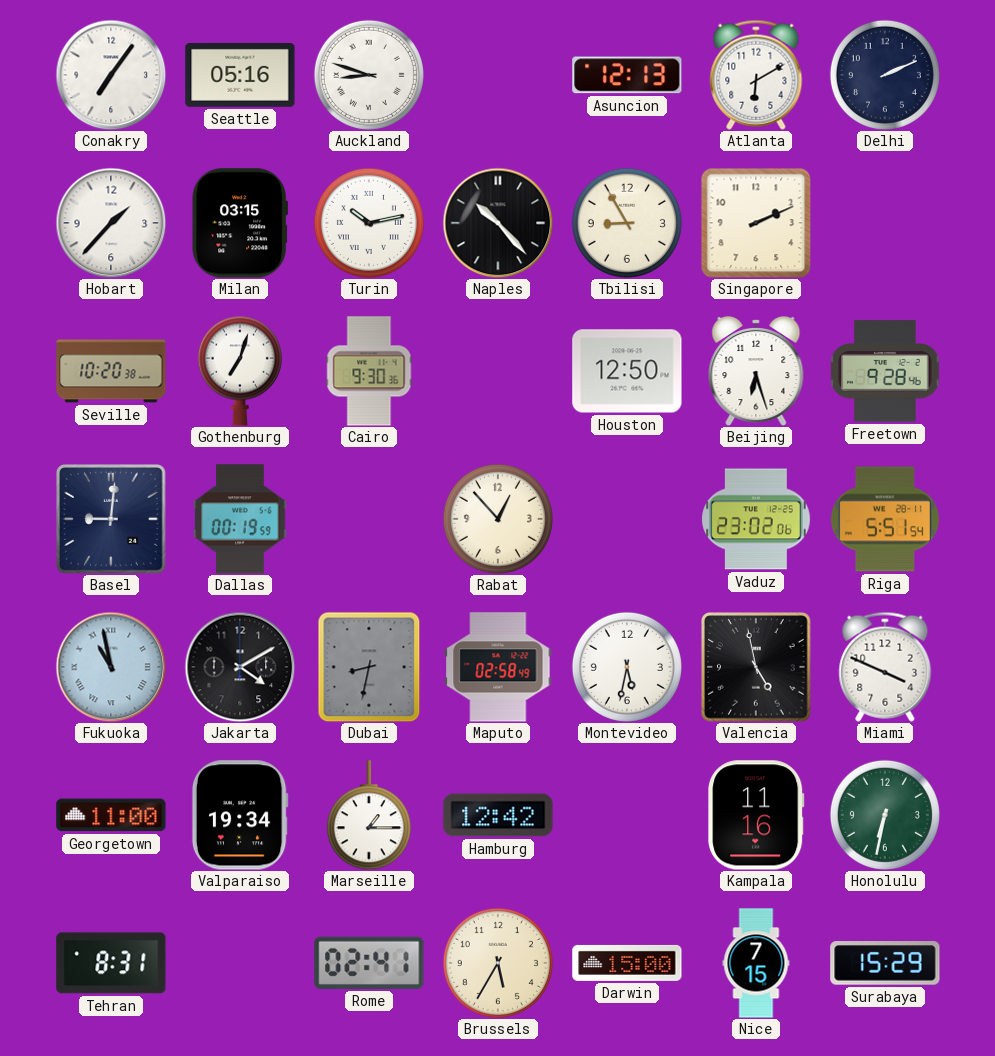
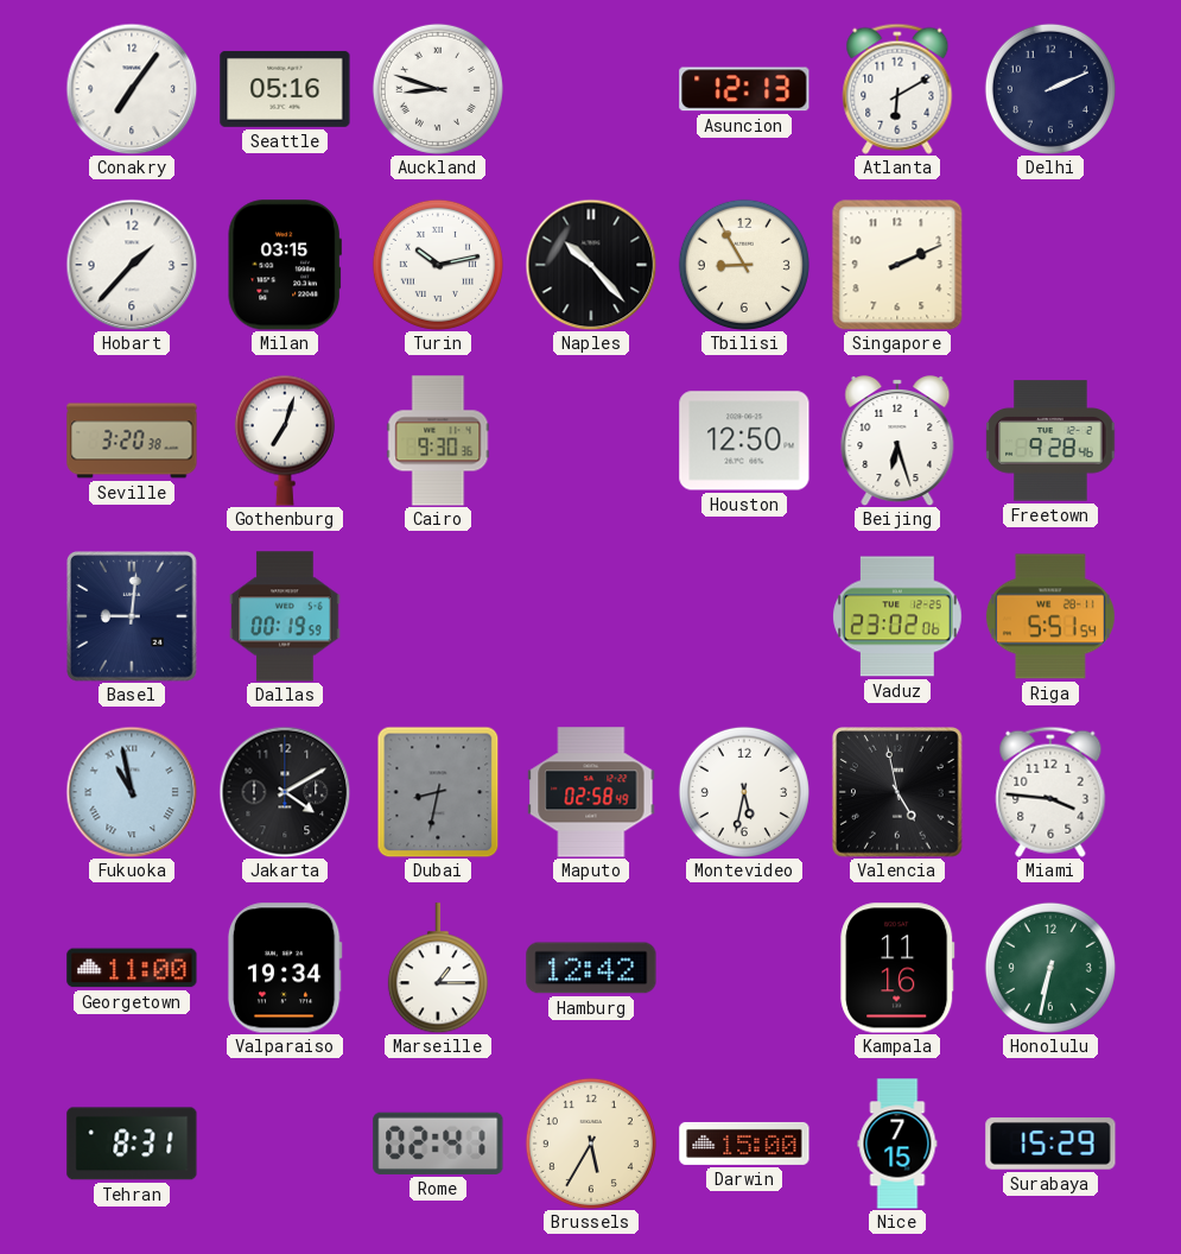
Seville: 10:20 -> 3:20
Rabat: 12:53 -> none
Miami: 3:49 -> 3:46
